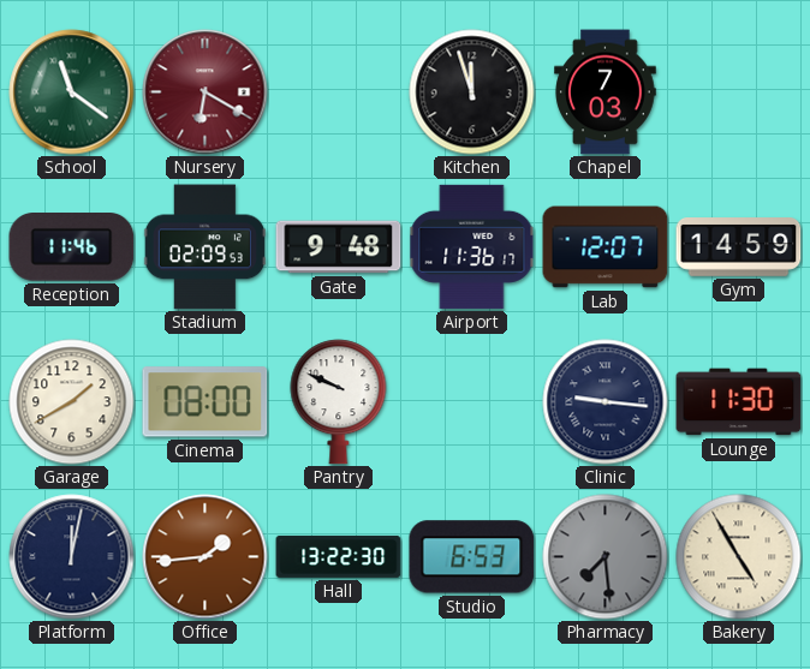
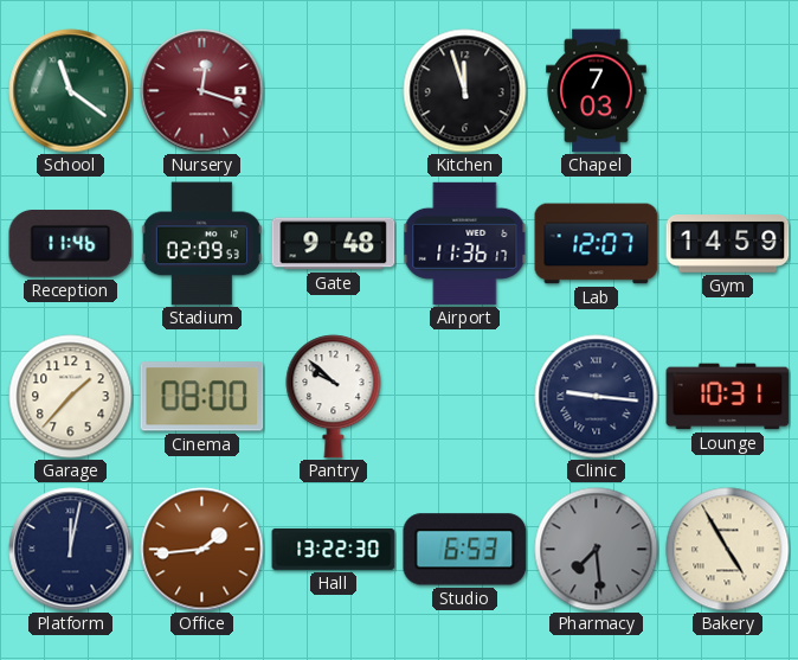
Nursery: 6:20 -> 12:18
Garage: 1:40 -> 1:37
Pantry: 9:49 -> 9:52
Lounge: 11:30 -> 10:31
